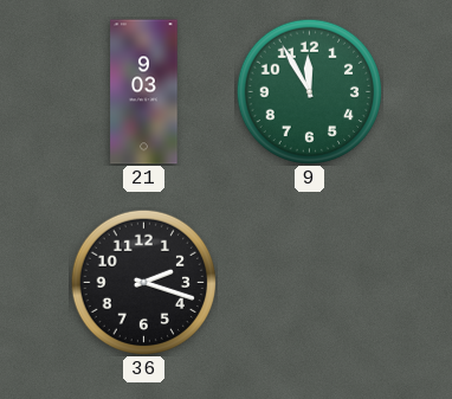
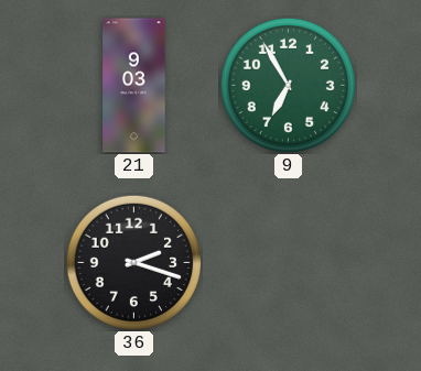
9: 11:55 -> 6:55
